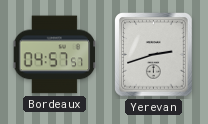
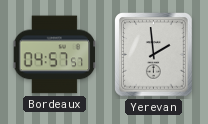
Yerevan: 2:42 -> 1:59
